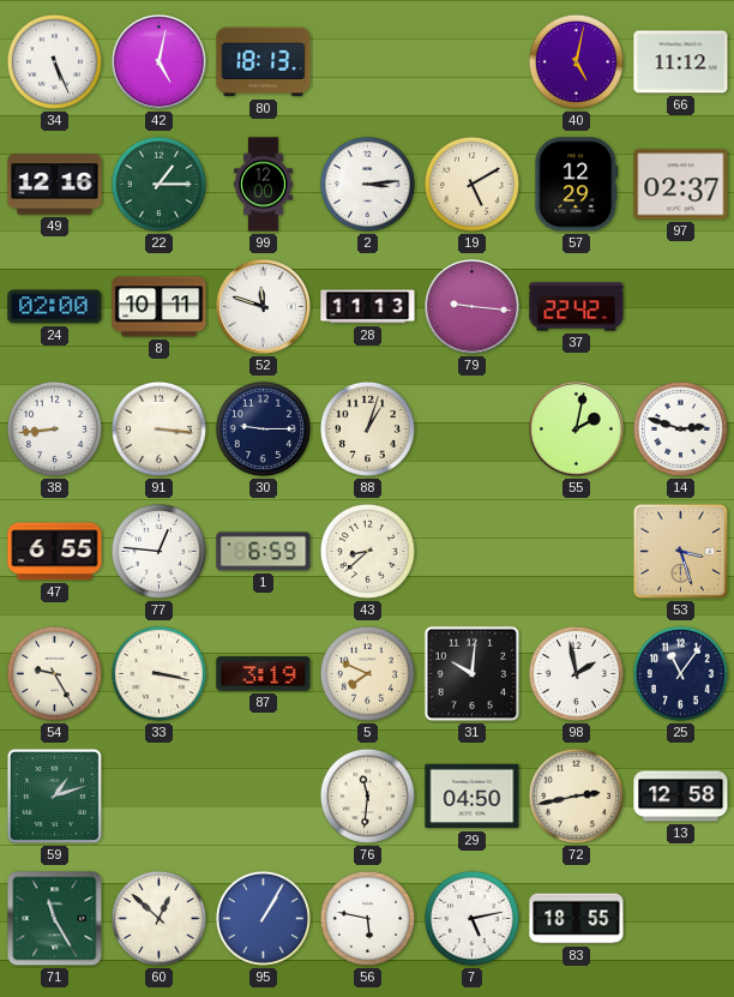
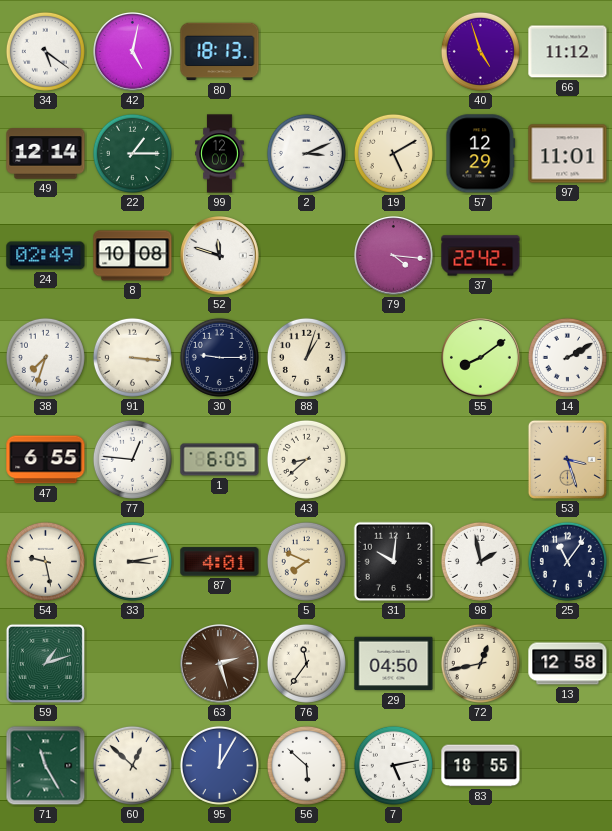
34: 5:26 -> 5:21
40: 5:02 -> 4:57
49: 12:16 -> 12:14
2: 3:14 -> 3:11
97: 02:37 -> 11:01
24: 02:00 -> 02:49
8: 10:11 -> 10:08
28: 11:13 -> none
79: 9:16 -> 4:16
38: 8:44 -> 7:33
55: 2:02 -> 8:09
14: 2:48 -> 2:10
1: 6:59 -> 6:05
54: 9:25 -> 9:28
33: 3:17 -> 3:13
87: 3:19 -> 4:01
63: none -> 2:27
76: 11:31 -> 11:36
72: 2:43 -> 12:43
95: 1:05 -> 12:05
56: 5:47 -> 5:52
